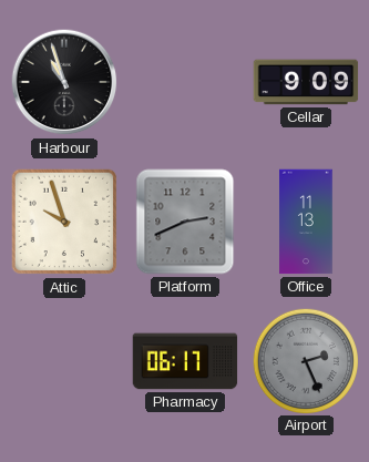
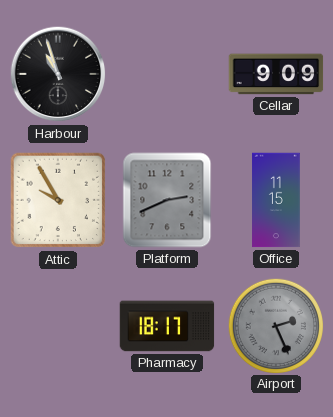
Attic: 9:57 -> 9:55
Office: 11:13 -> 11:15
Pharmacy: 06:17 -> 18:17
